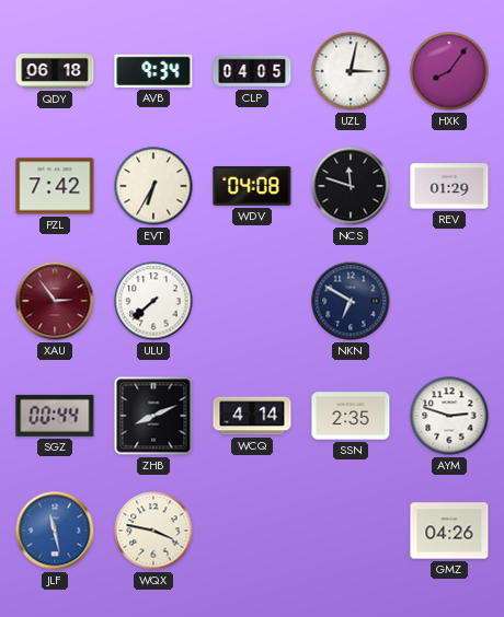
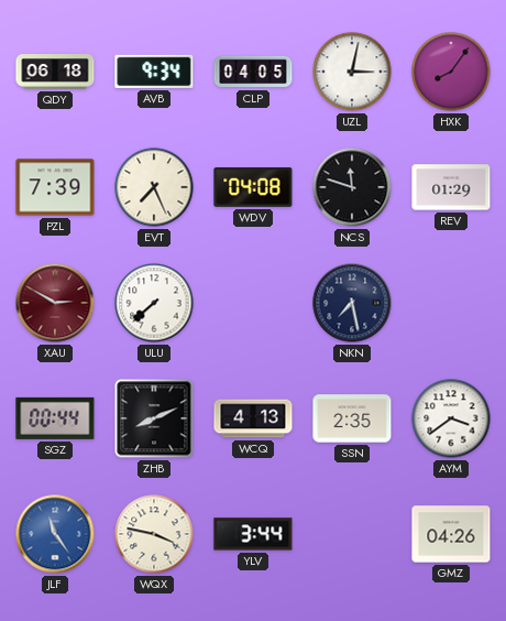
PZL: 7:42 -> 7:39
EVT: 6:35 -> 7:26
XAU: 2:54 -> 2:50
NKN: 6:50 -> 7:28
WCQ: 4:14 -> 4:13
AYM: 2:48 -> 3:39
JLF: 11:28 -> 11:24
YLV: none -> 3:44
